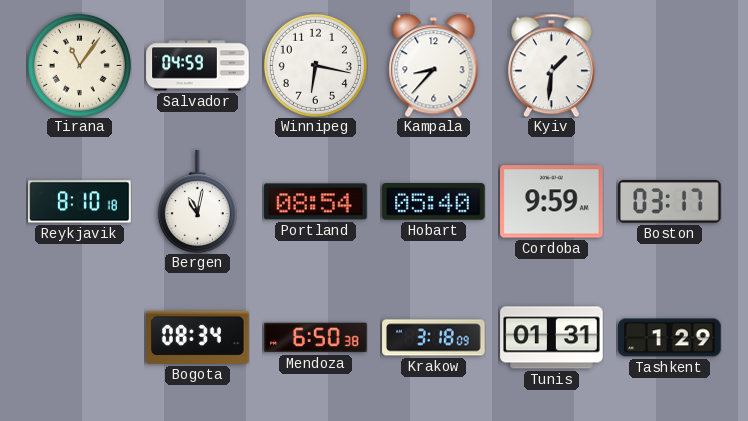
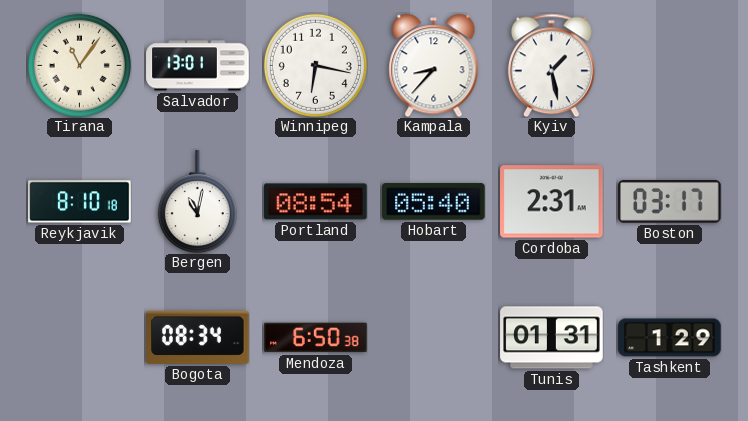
Salvador: 04:59 -> 13:01
Kyiv: 1:31 -> 1:28
Cordoba: 9:59 -> 2:31
Krakow: 3:18 -> none
